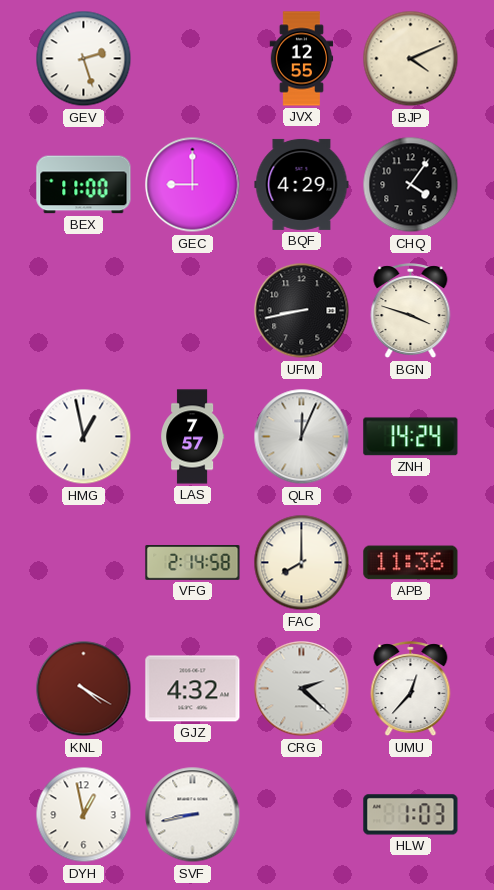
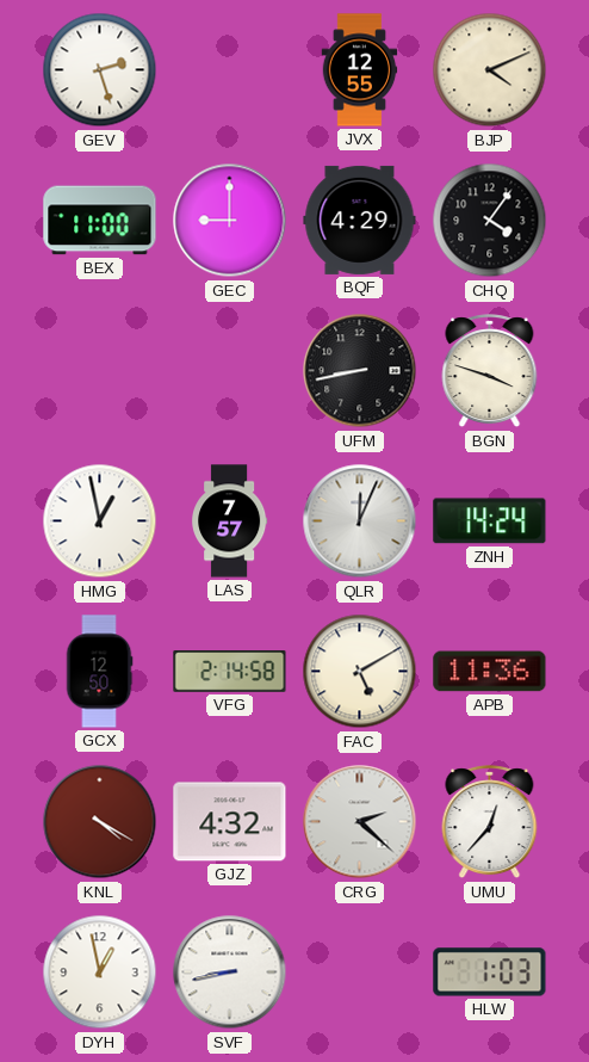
GCX: none -> 12:50
FAC: 8:00 -> 5:10
